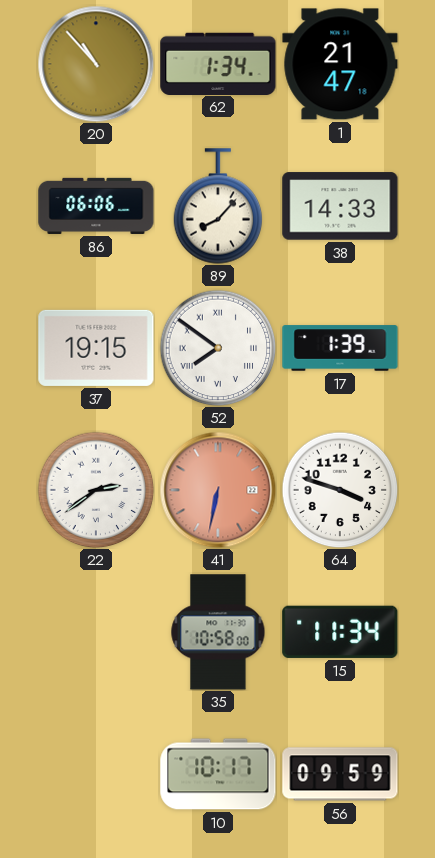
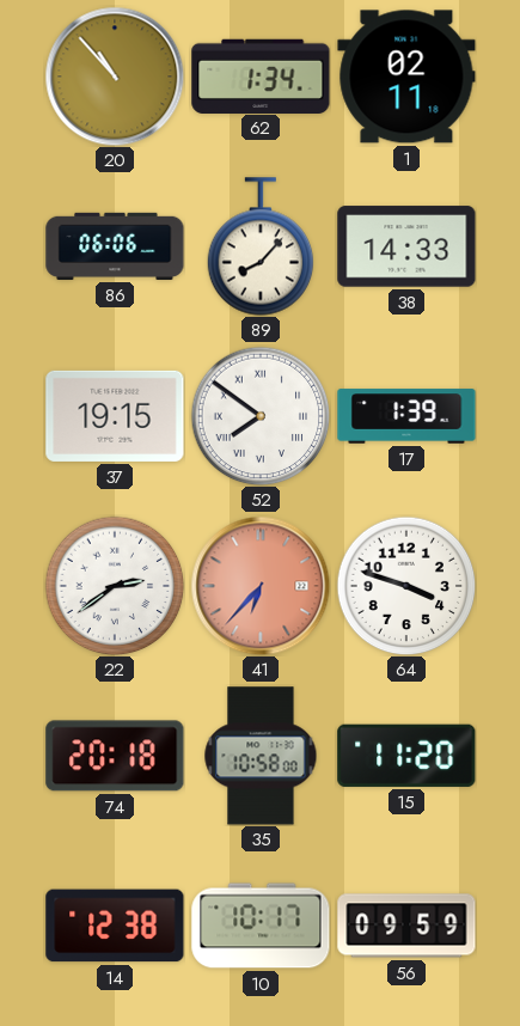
1: 21:47 -> 02:11
41: 6:32 -> 6:37
74: none -> 20:18
15: 11:34 -> 11:20
14: none -> 12:38
